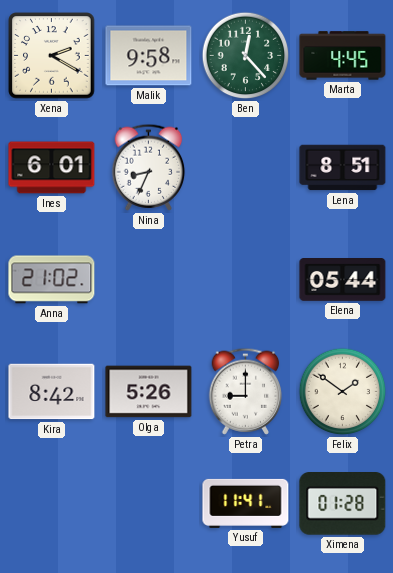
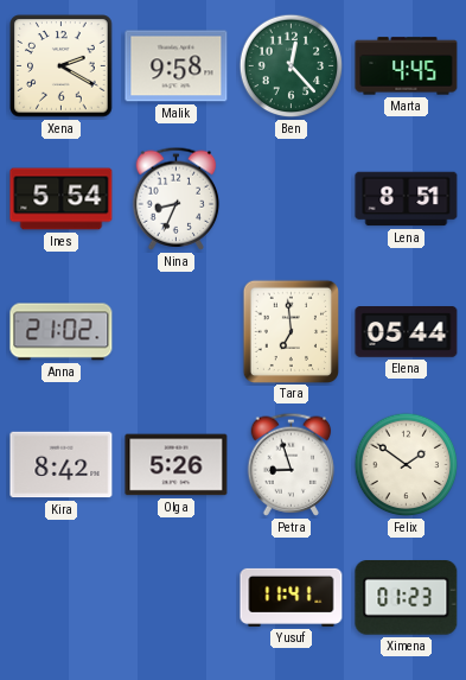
Ines: 6:01 -> 5:54
Tara: none -> 6:59
Petra: 9:00 -> 8:57
Ximena: 01:28 -> 01:23
